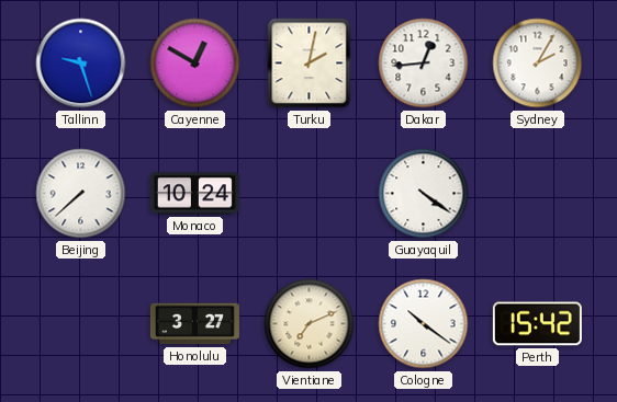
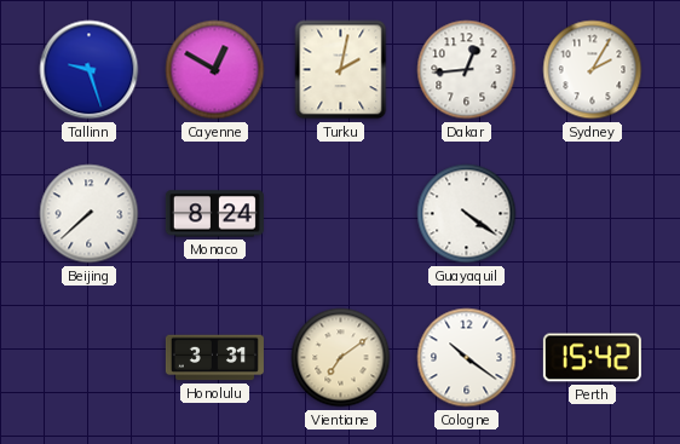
Monaco: 10:24 -> 8:24
Honolulu: 3:27 -> 3:31
Vientiane: 7:11 -> 7:09
